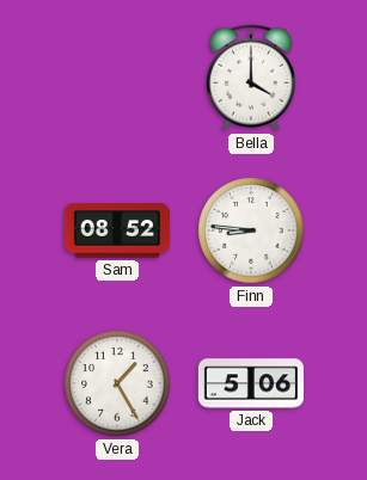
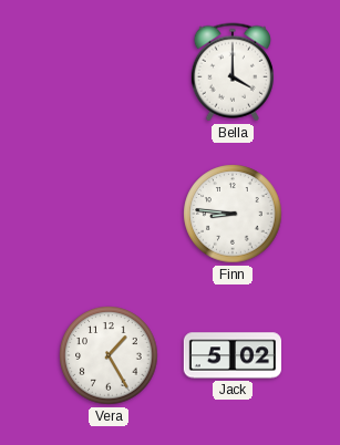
Sam: 08:52 -> none
Jack: 5:06 -> 5:02
